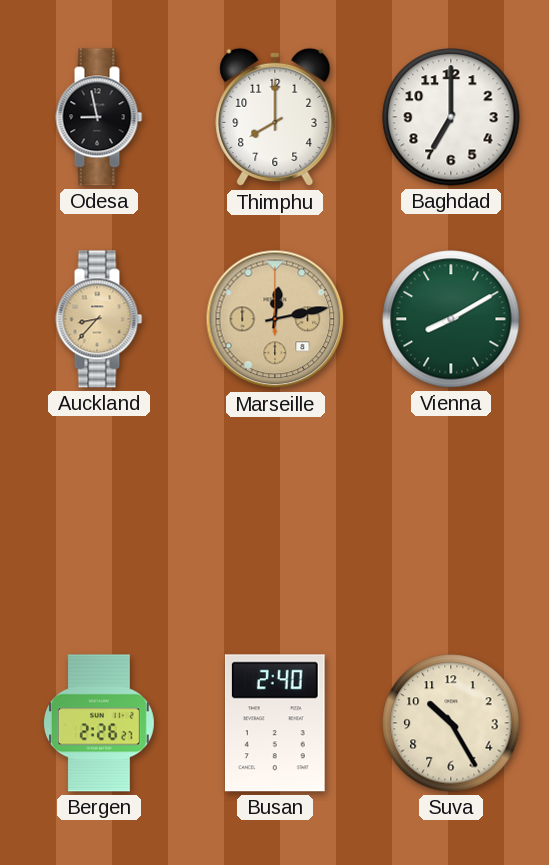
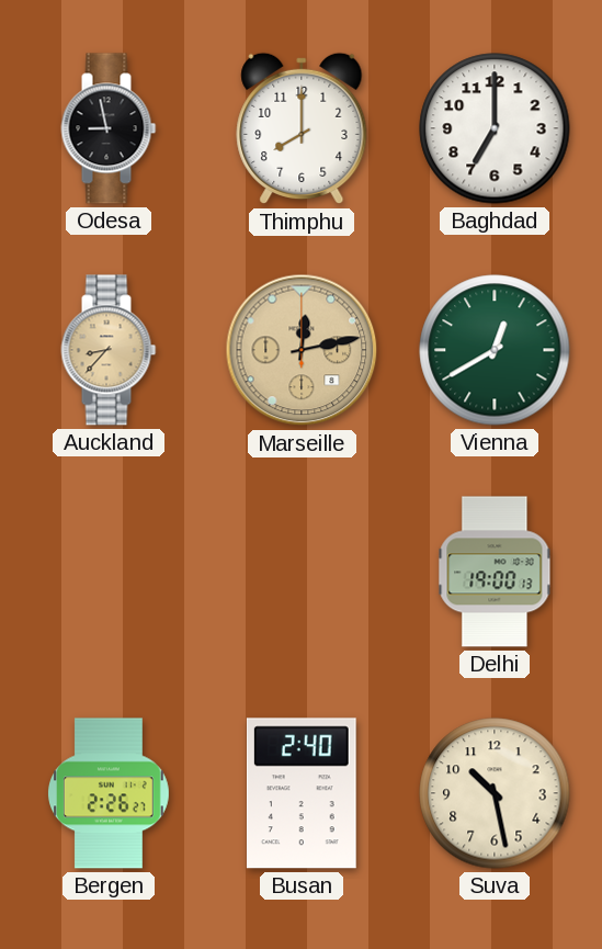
Vienna: 8:10 -> 12:40
Delhi: none -> 19:00
Suva: 10:25 -> 10:28
